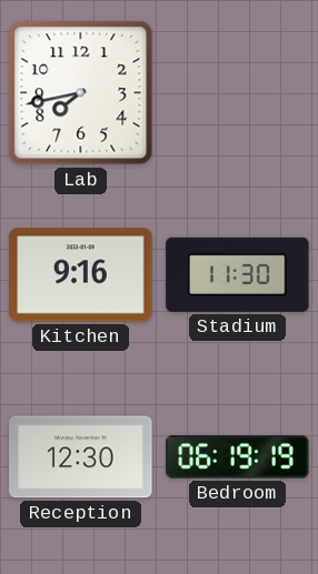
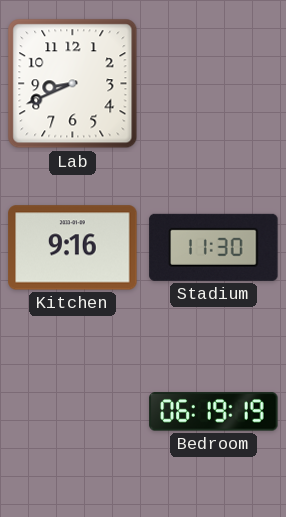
Lab: 7:43 -> 8:41
Reception: 12:30 -> none
